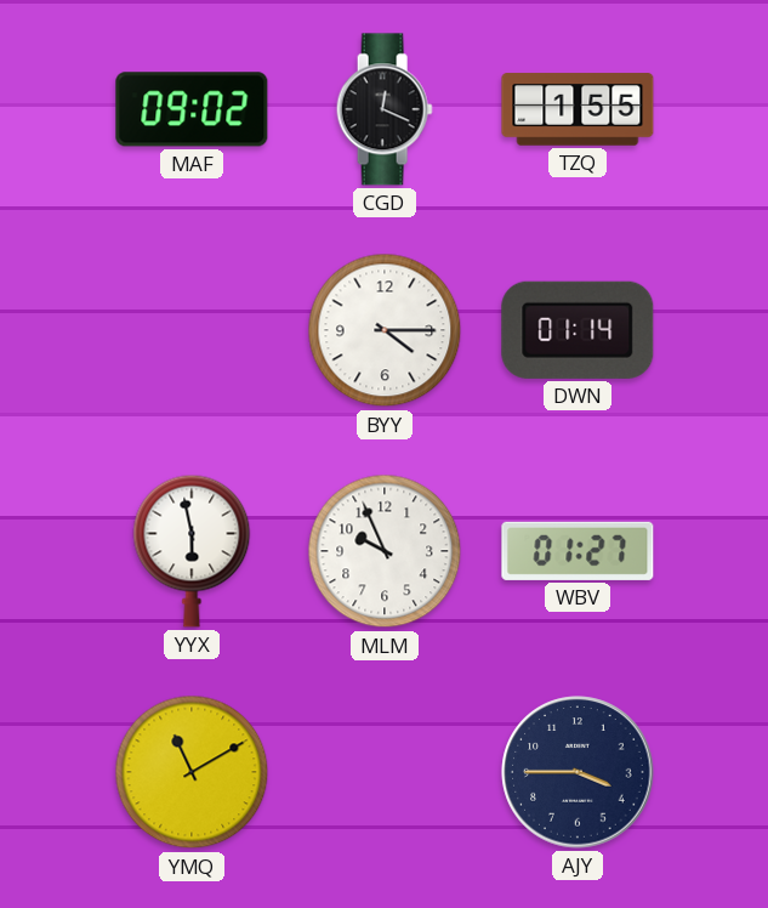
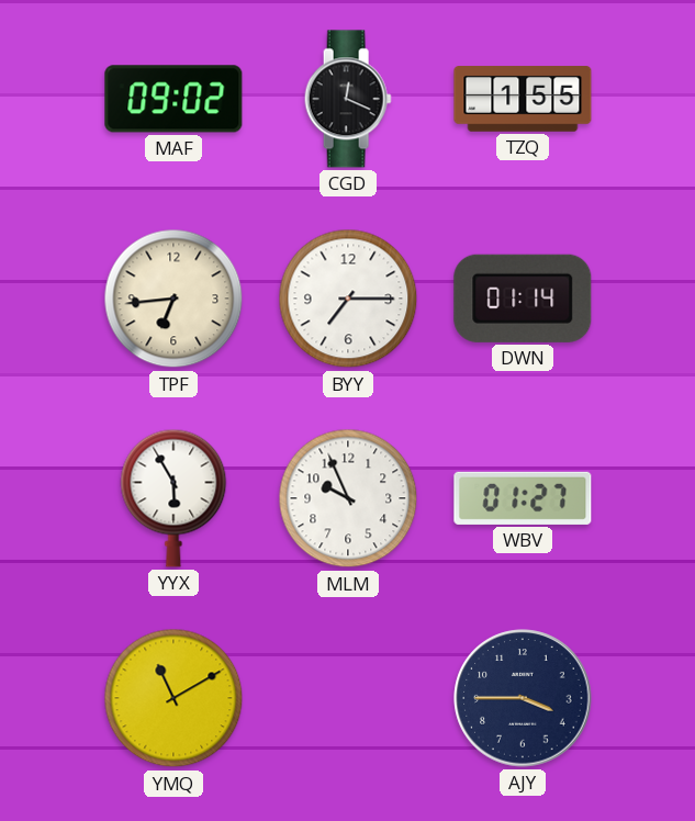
TPF: none -> 6:44
BYY: 4:15 -> 7:15
YYX: 5:58 -> 5:55
